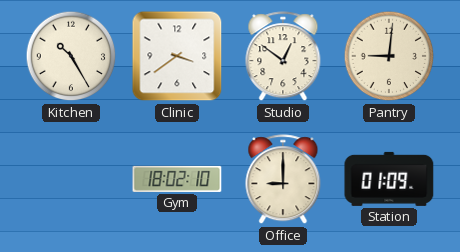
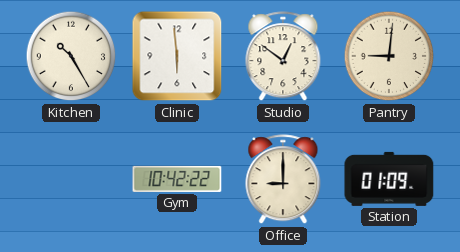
Clinic: 3:39 -> 5:59
Gym: 18:02 -> 10:42
